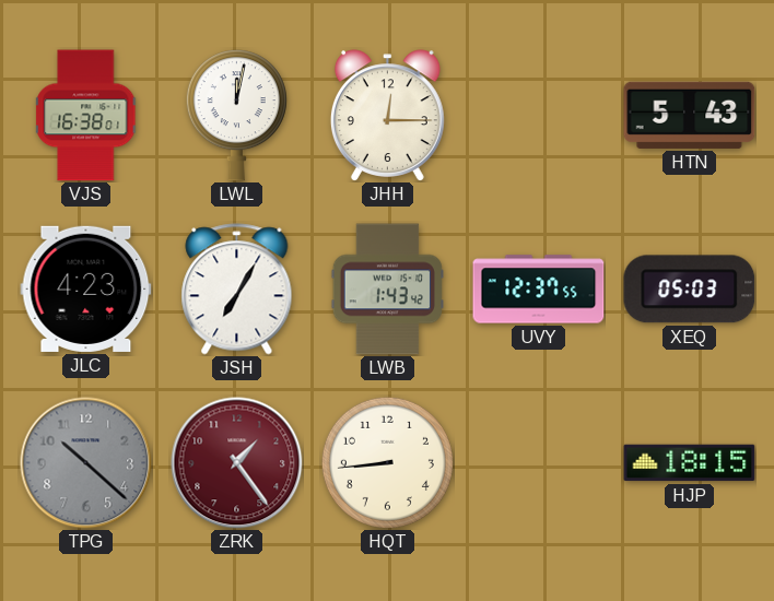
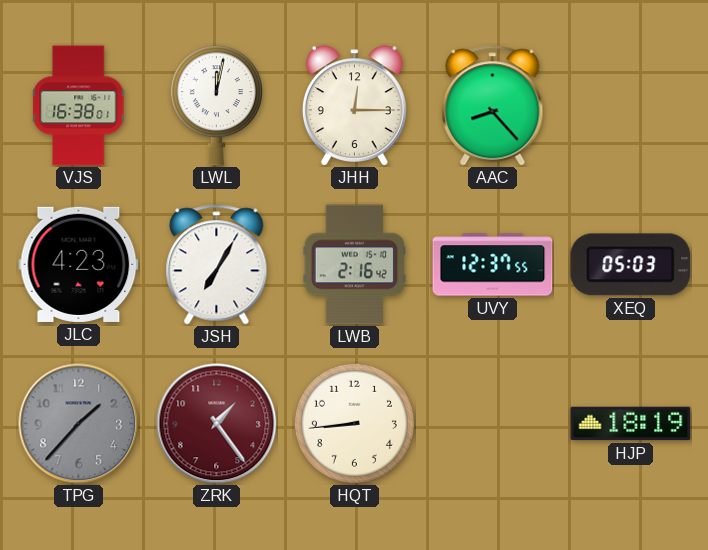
AAC: none -> 8:23
HTN: 5:43 -> none
LWB: 1:43 -> 2:16
TPG: 10:22 -> 1:37
HJP: 18:15 -> 18:19
